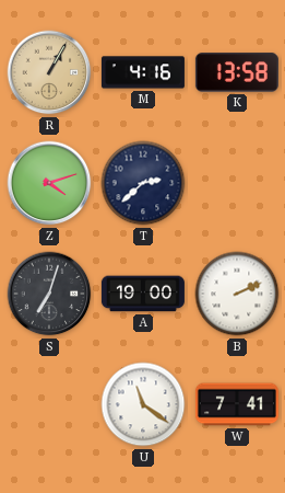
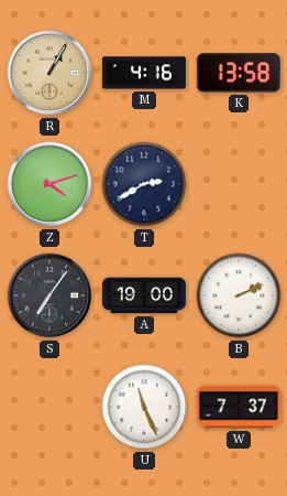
T: 2:38 -> 2:40
S: 7:03 -> 7:06
U: 11:21 -> 11:26
W: 7:41 -> 7:37
